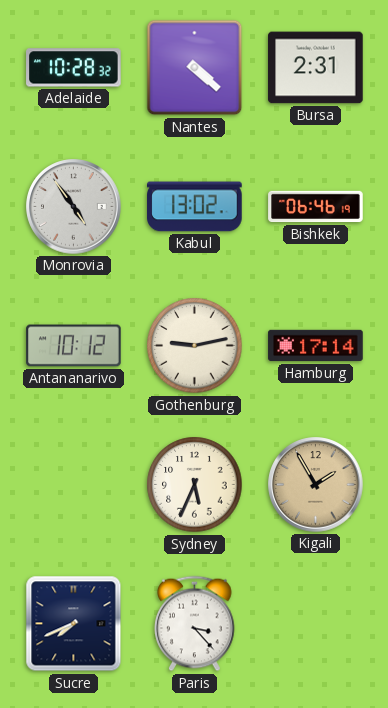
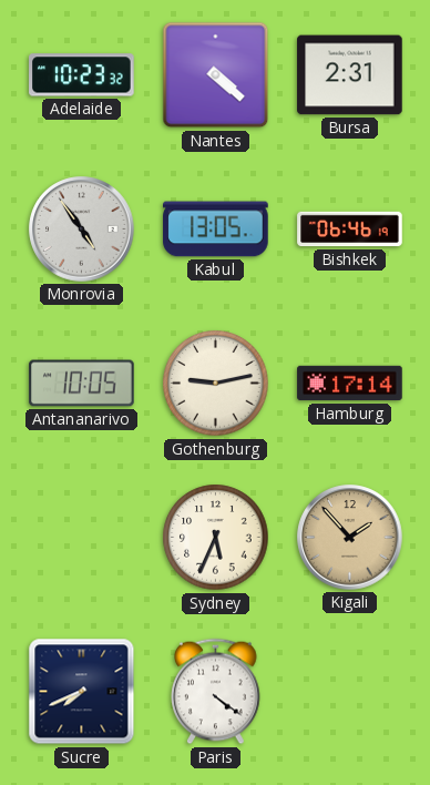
Adelaide: 10:28 -> 10:23
Kabul: 13:02 -> 13:05
Antananarivo: 10:12 -> 10:05
Kigali: 1:55 -> 1:53
Paris: 3:23 -> 4:21
